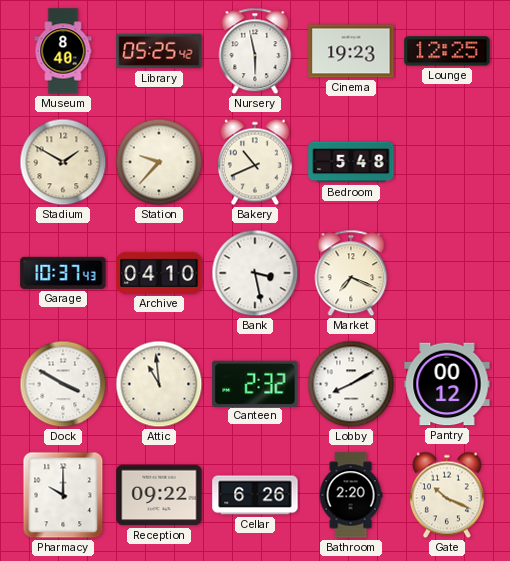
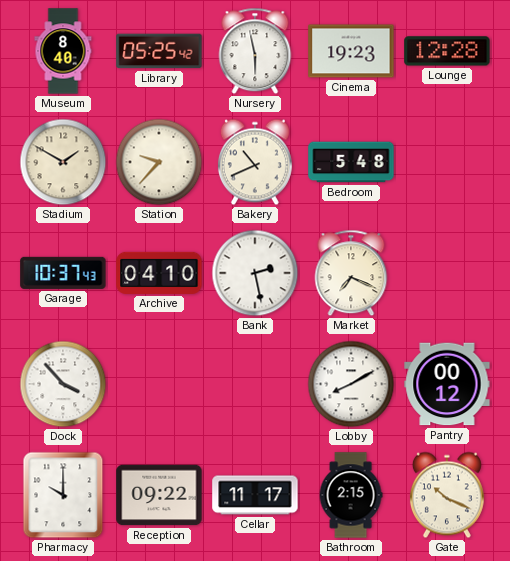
Lounge: 12:25 -> 12:28
Bank: 3:28 -> 2:28
Dock: 3:50 -> 3:53
Attic: 10:59 -> none
Canteen: 2:32 -> none
Cellar: 6:26 -> 11:17
Bathroom: 2:20 -> 2:15
